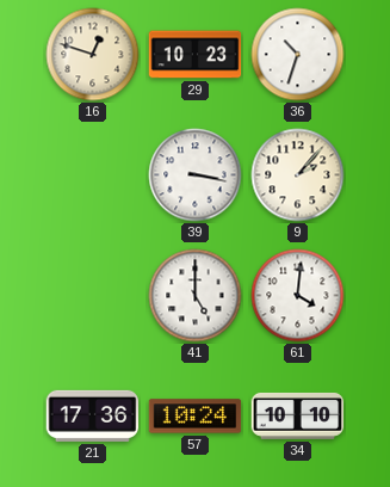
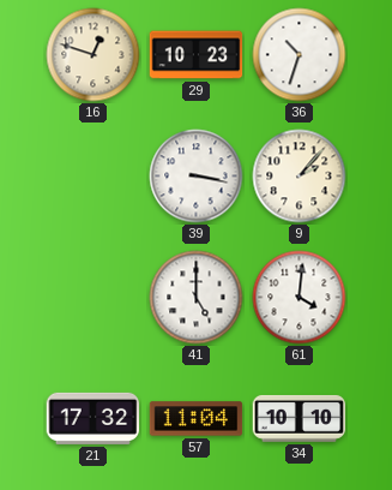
21: 17:36 -> 17:32
57: 10:24 -> 11:04
